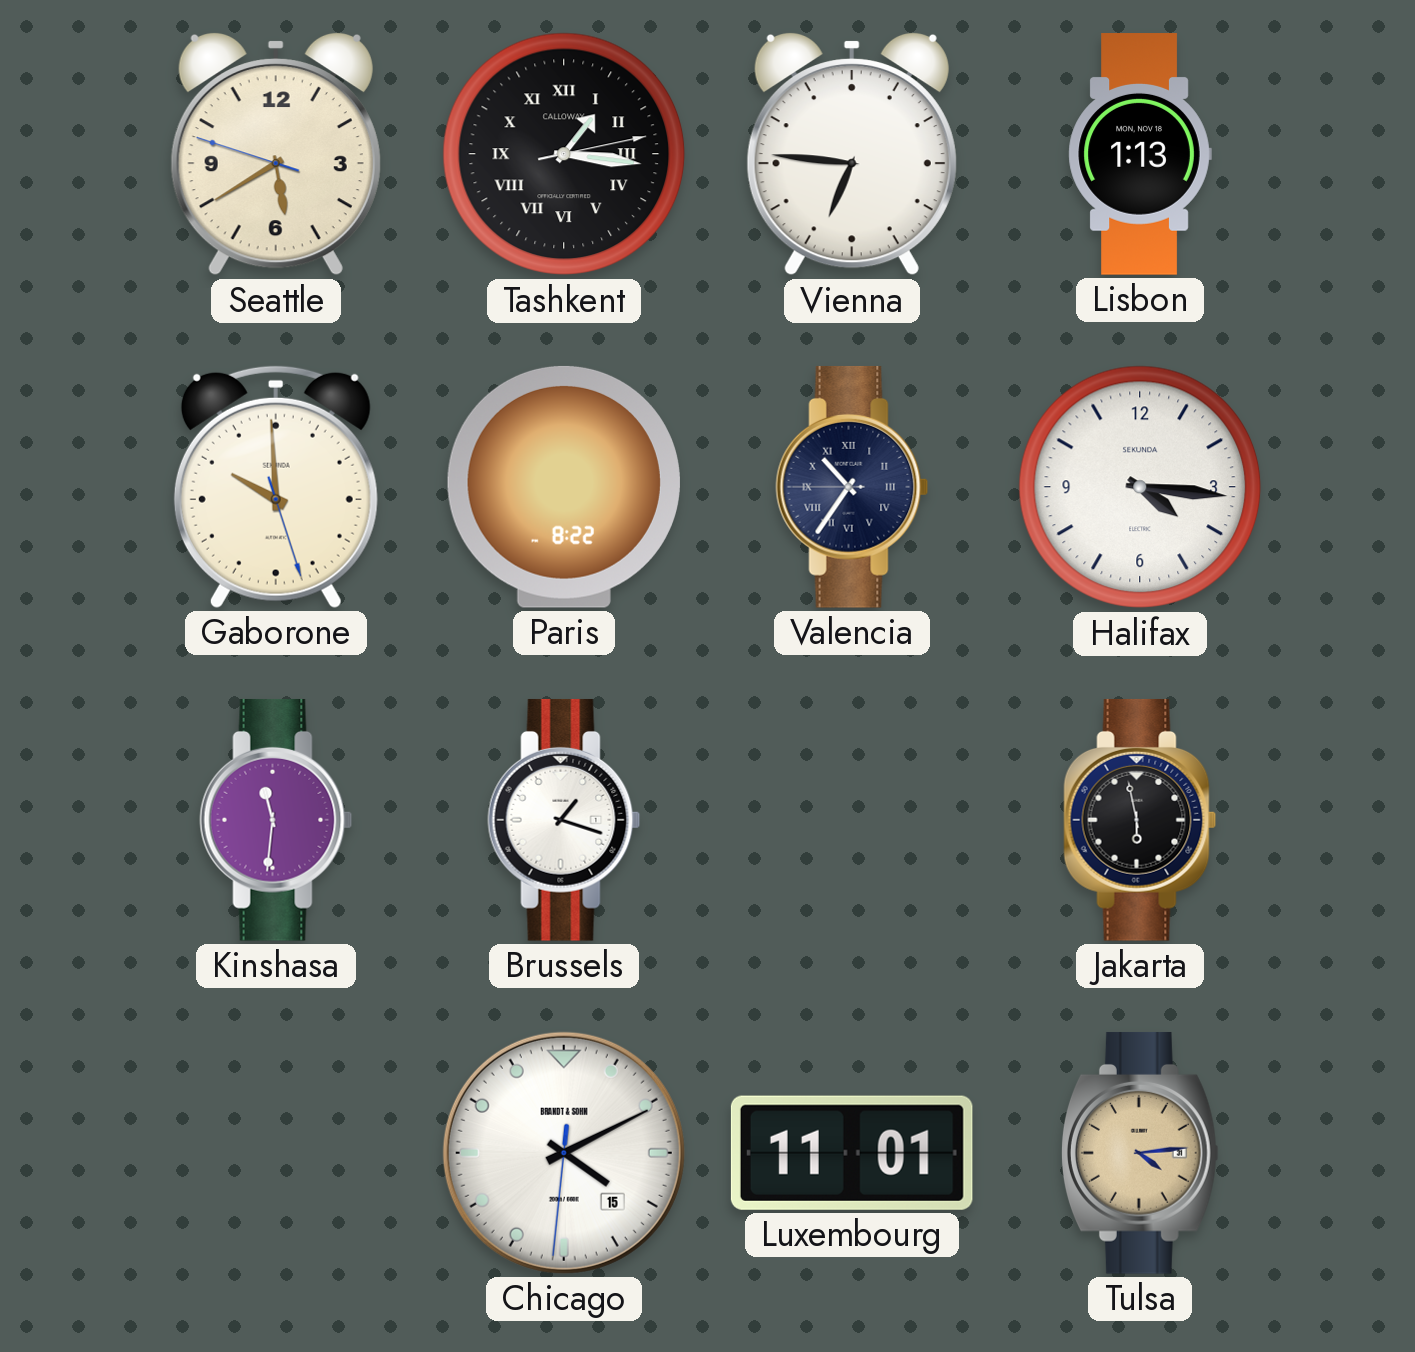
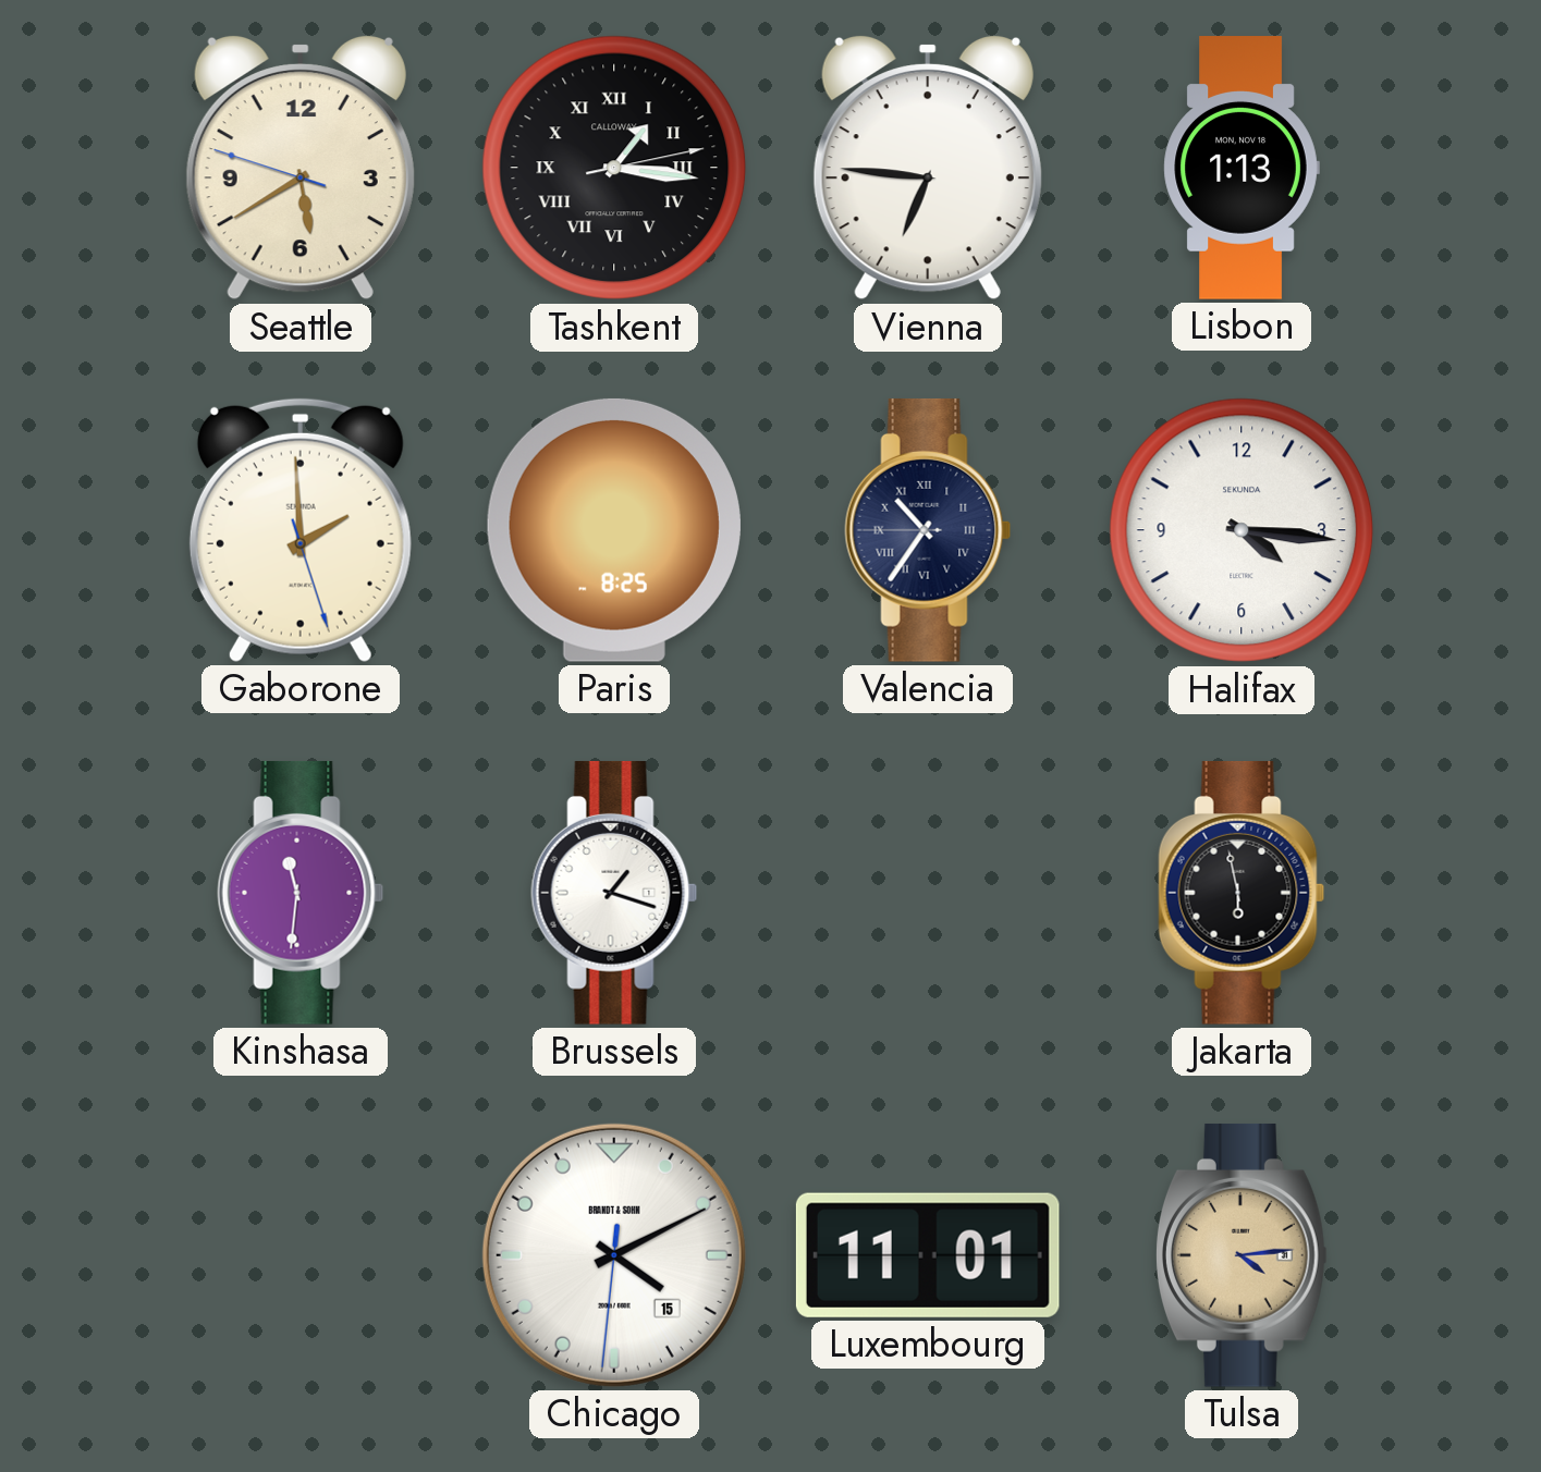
Gaborone: 9:59 -> 1:59
Paris: 8:22 -> 8:25
